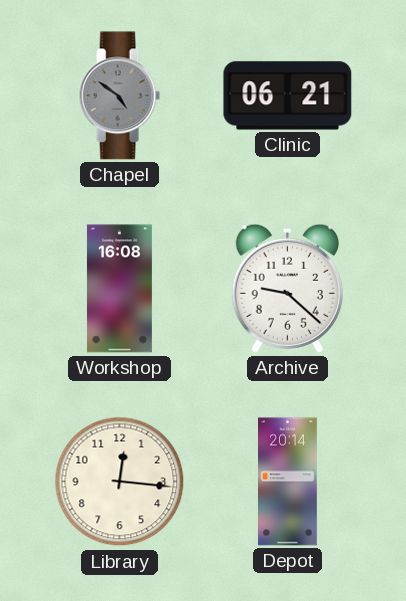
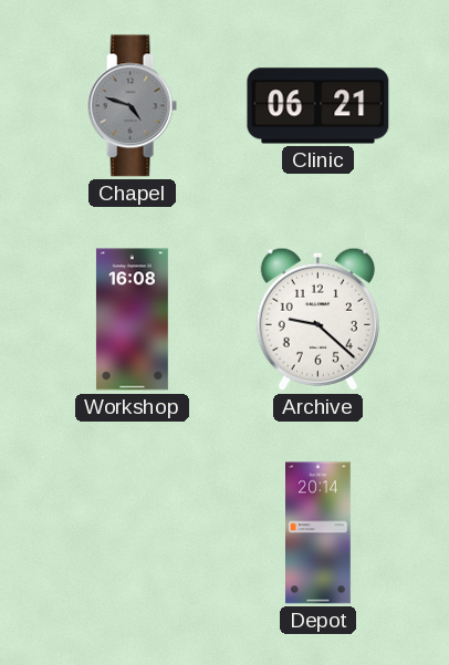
Chapel: 4:51 -> 4:48
Library: 12:16 -> none
